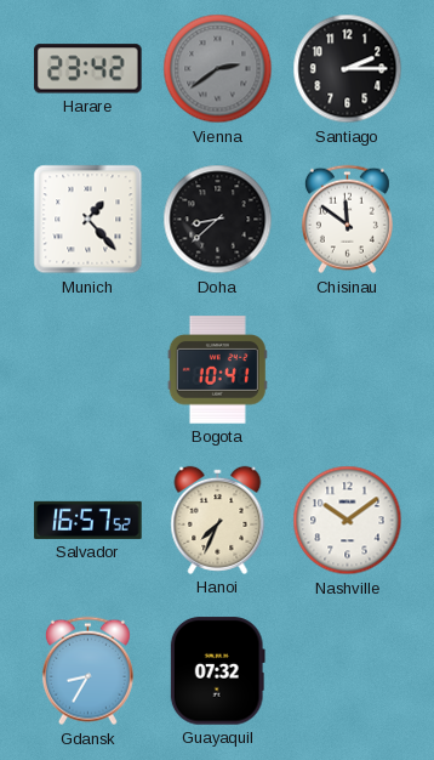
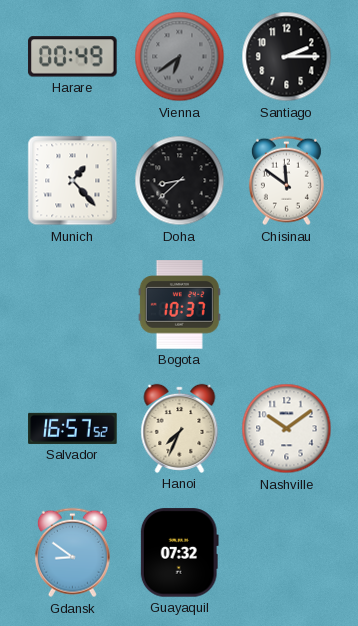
Harare: 23:42 -> 00:49
Vienna: 2:39 -> 6:39
Bogota: 10:41 -> 10:37
Gdansk: 8:35 -> 8:51
